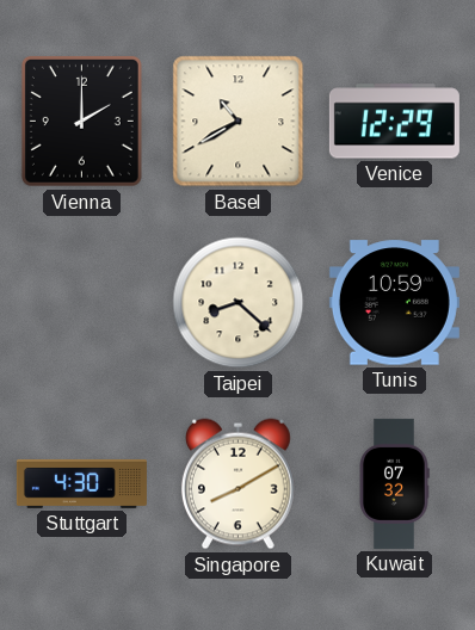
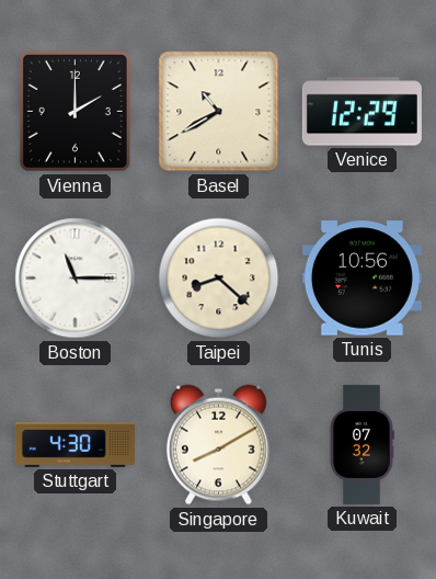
Boston: none -> 11:15
Tunis: 10:59 -> 10:56
